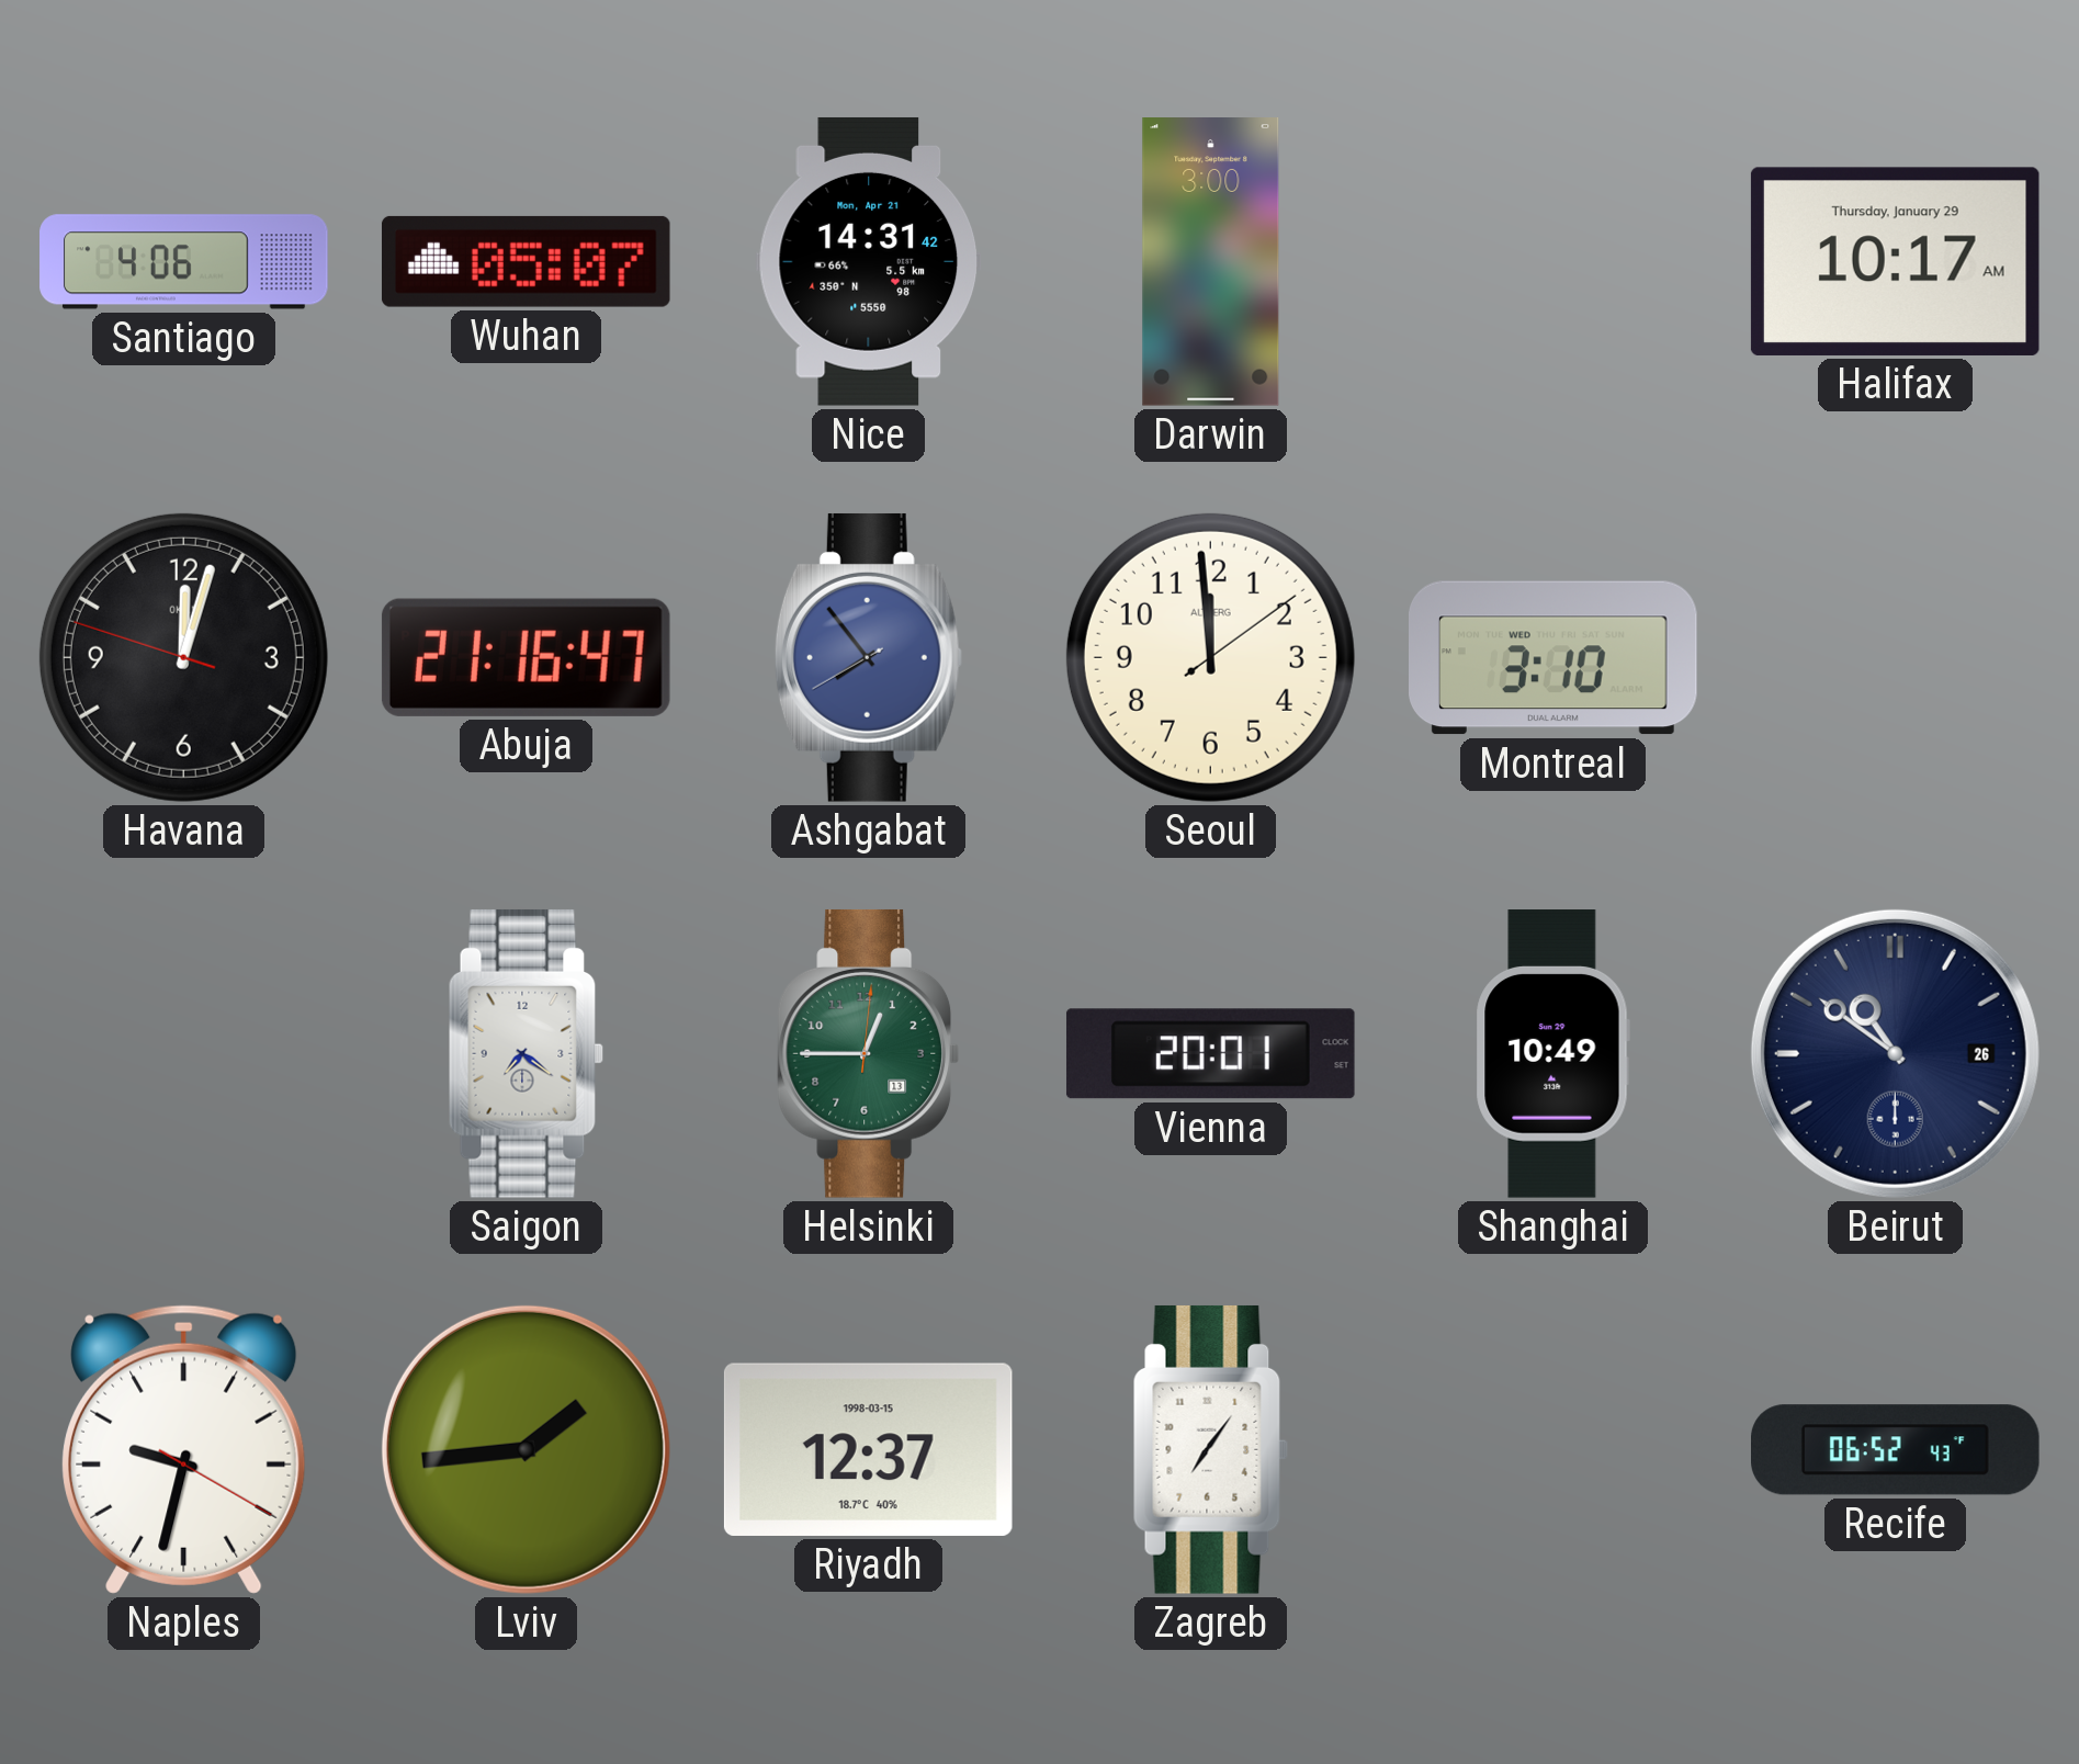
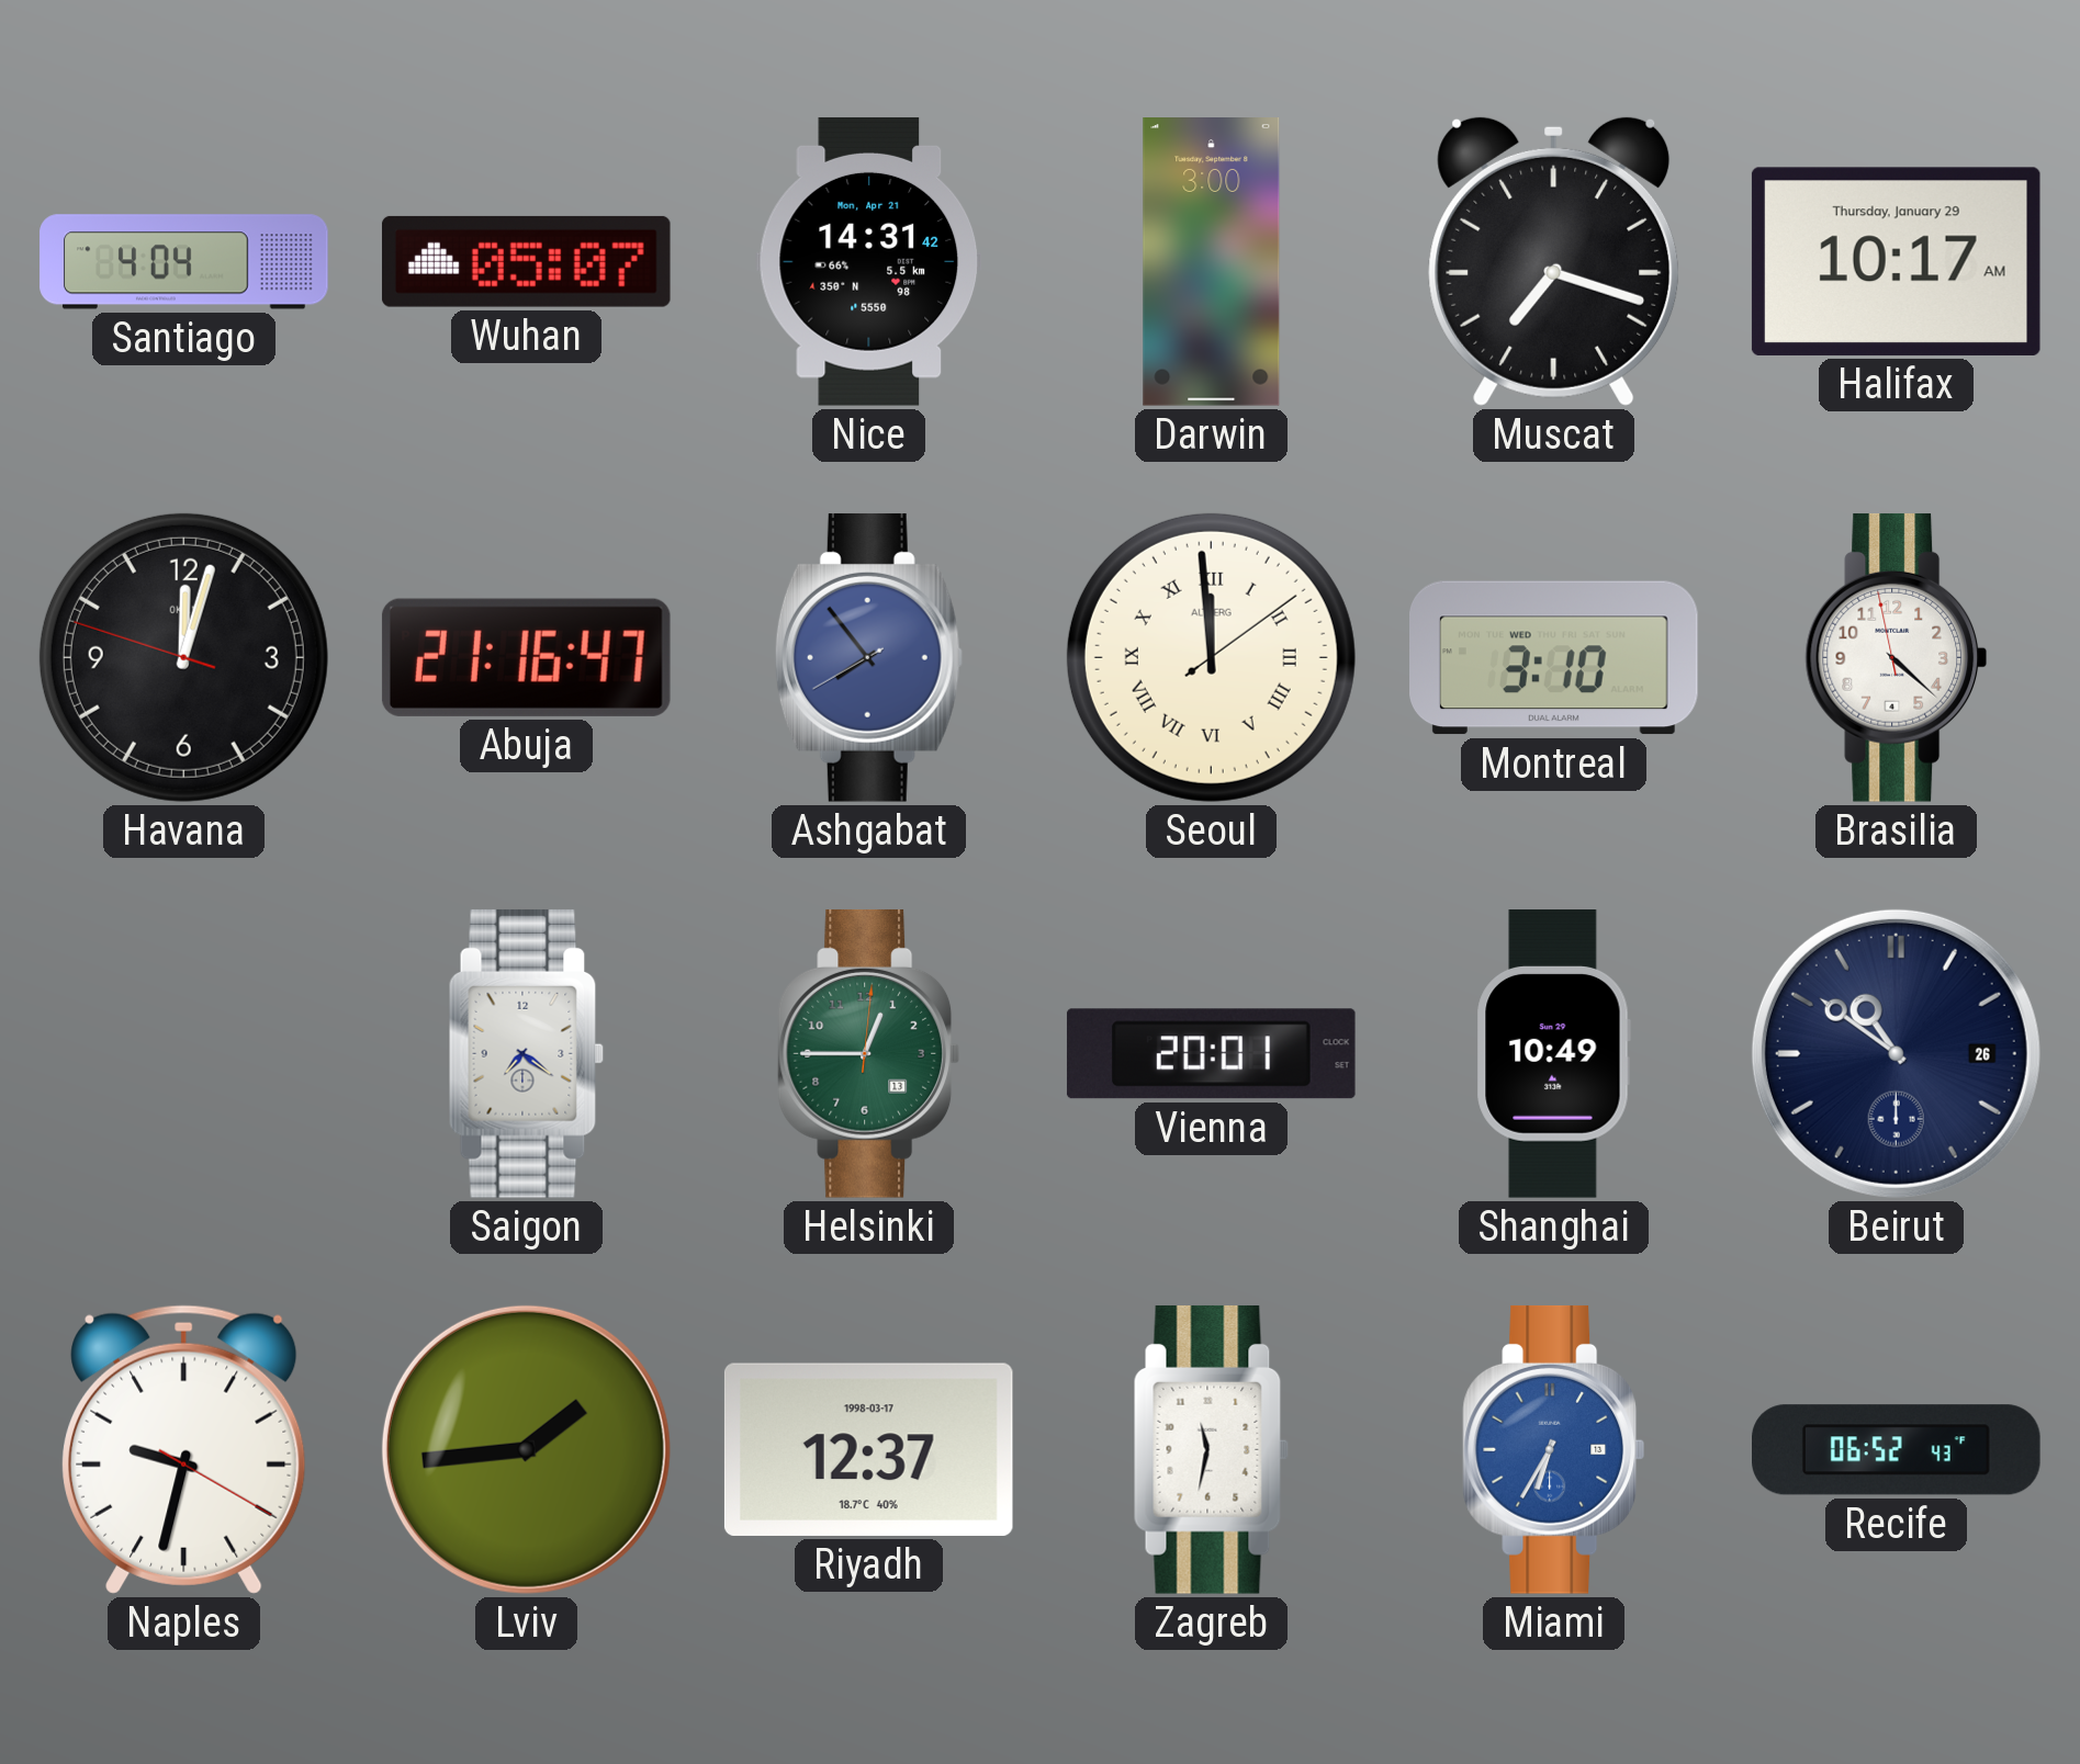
Santiago: 4:06 -> 4:04
Muscat: none -> 7:18
Seoul numerals: Arabic -> Roman
Brasilia: none -> 4:21
Riyadh date: 1998-03-15 -> 1998-03-17
Zagreb: 7:06 -> 11:32
Miami: none -> 6:35
